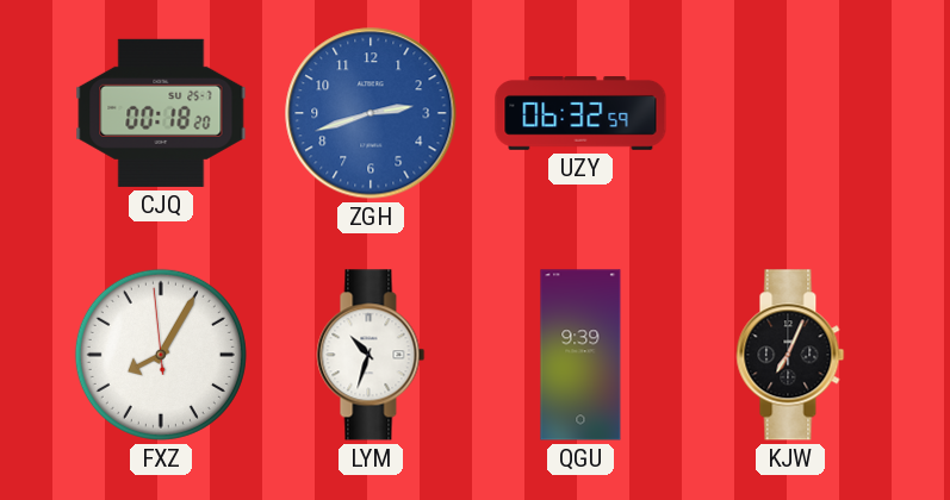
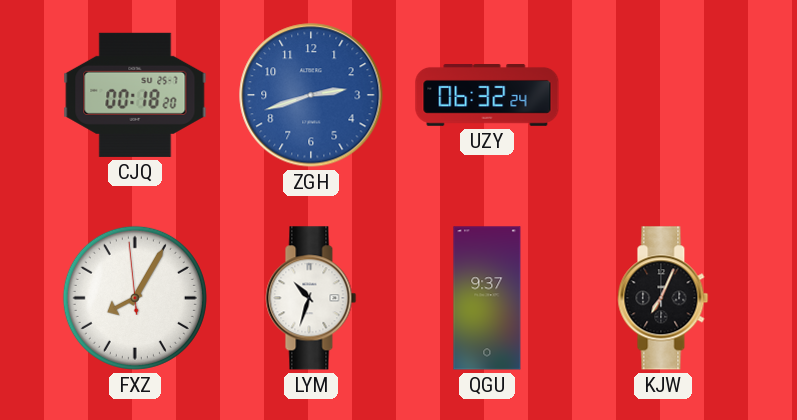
UZY: 06:32:59 -> 06:32:24
QGU: 9:39 -> 9:37
